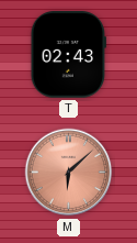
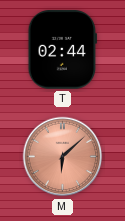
T: 02:43 -> 02:44
